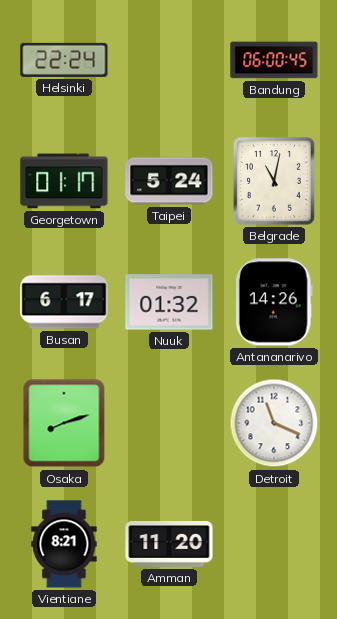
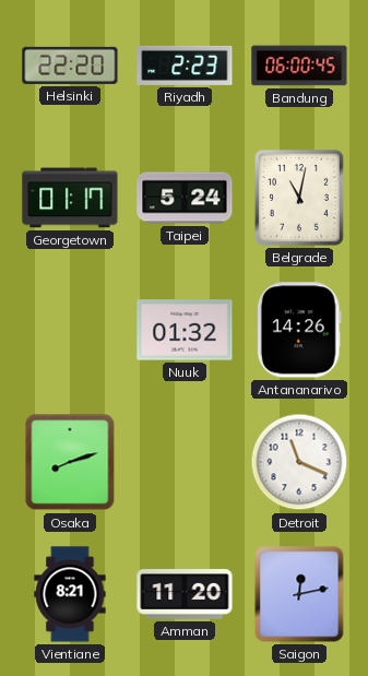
Helsinki: 22:24 -> 22:20
Riyadh: none -> 2:23
Busan: 6:17 -> none
Saigon: none -> 12:13
